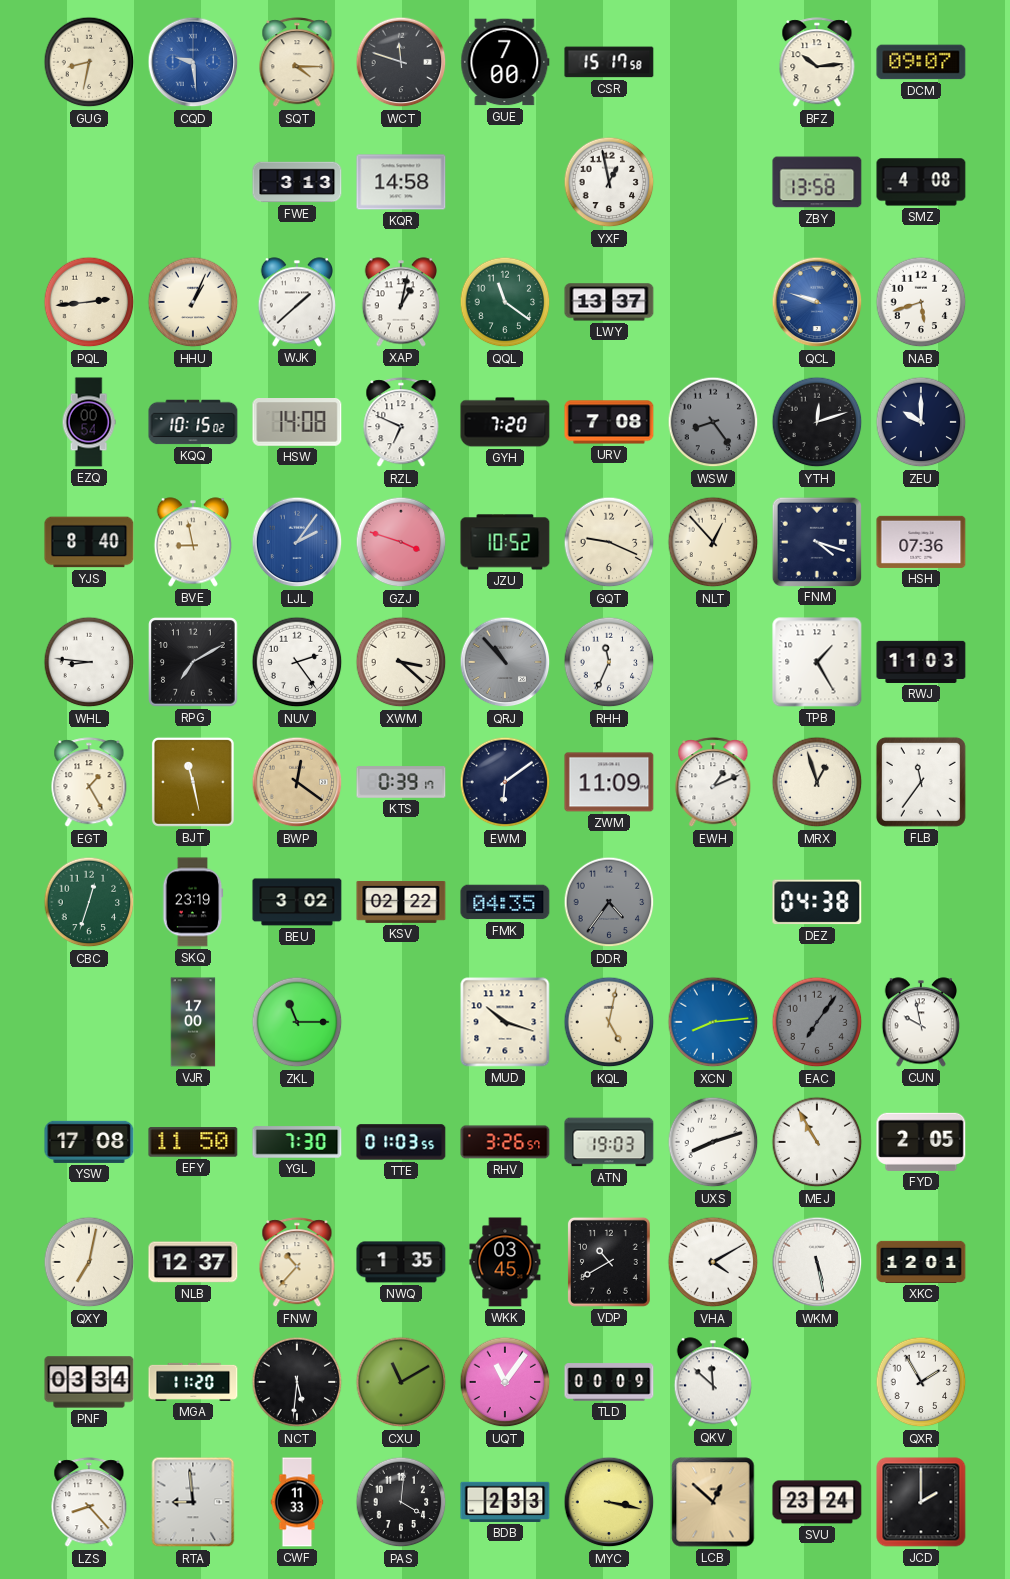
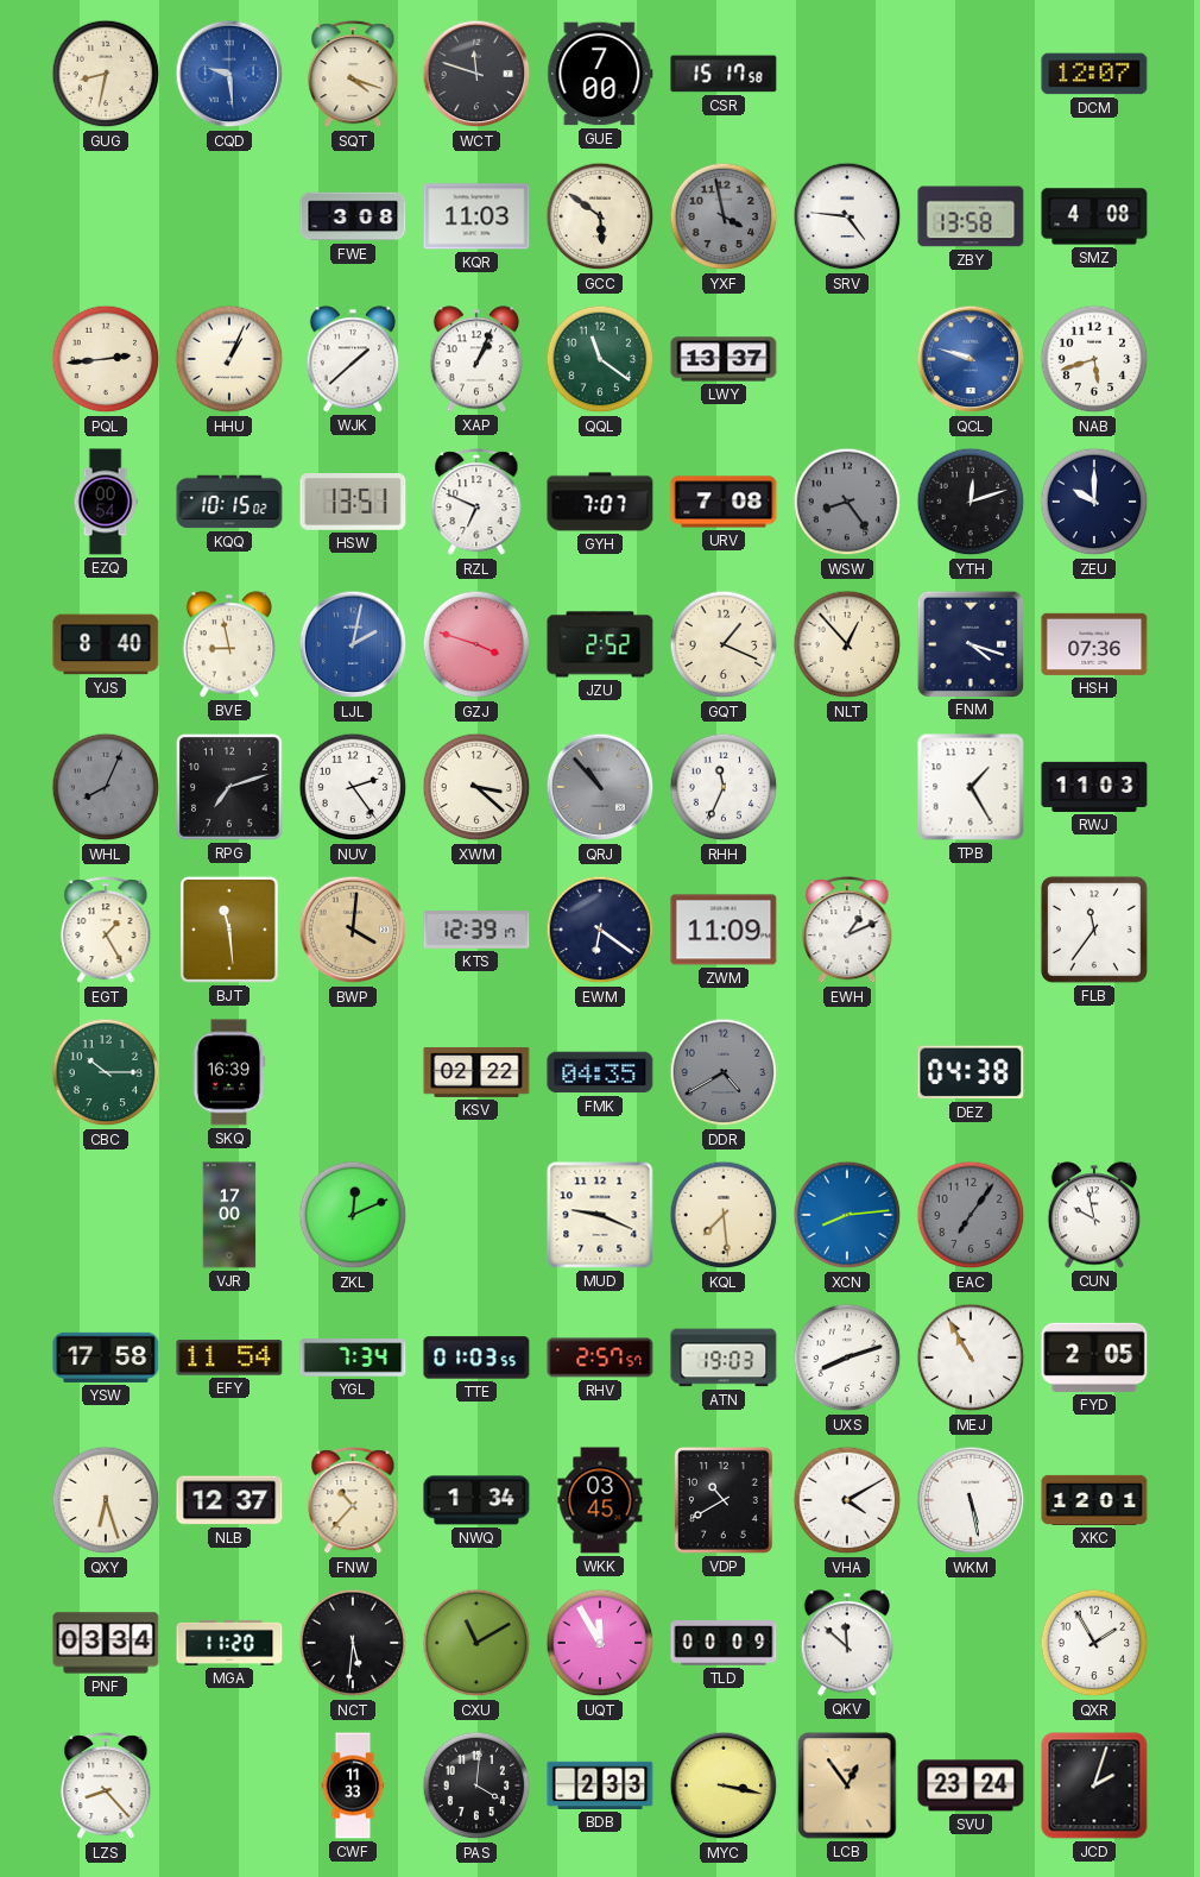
SQT: 4:15 -> 4:18
BFZ: 10:14 -> none
DCM: 09:07 -> 12:07
FWE: 3:13 -> 3:08
KQR: 14:58 -> 11:03
GCC: none -> 5:51
YXF: 12:58 -> 3:58
YXF dial: white -> grey
SRV: none -> 4:46
XAP: 1:02 -> 1:04
HSW: 14:08 -> 13:51
GYH: 7:20 -> 7:07
LJL: 2:06 -> 2:02
JZU: 10:52 -> 2:52
GQT: 9:19 -> 1:19
WHL: 8:46 -> 8:04
WHL dial: white -> grey
RPG: 7:10 -> 7:12
BJT: 11:28 -> 11:29
BWP: 12:21 -> 4:01
KTS: 0:39 -> 12:39
EWM: 6:09 -> 6:21
MRX: 12:57 -> none
CBC: 12:33 -> 10:15
SKQ: 23:19 -> 16:39
BEU: 3:02 -> none
DDR: 4:36 -> 4:40
ZKL: 11:15 -> 12:11
MUD: 10:18 -> 9:19
KQL: 5:02 -> 7:29
YSW: 17:08 -> 17:58
EFY: 11:50 -> 11:54
YGL: 7:30 -> 7:34
RHV: 3:26 -> 2:57
QXY: 7:02 -> 6:27
NWQ: 1:35 -> 1:34
UQT: 11:06 -> 11:55
RTA: 8:59 -> none
LCB: 12:52 -> 12:54
JCD: 2:00 -> 2:03
